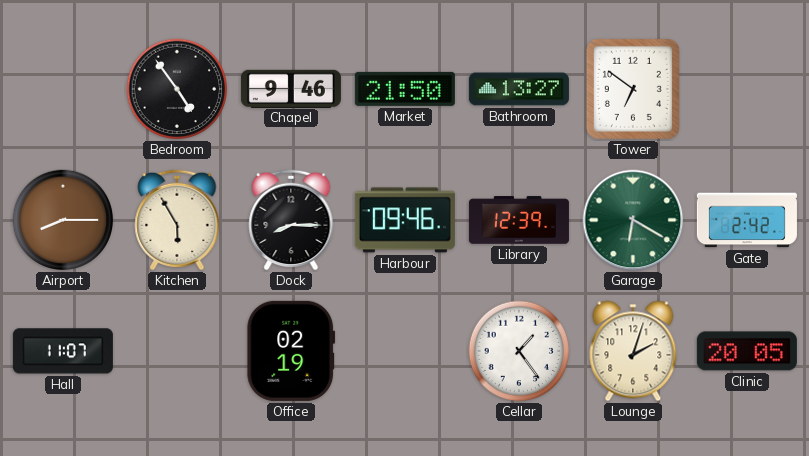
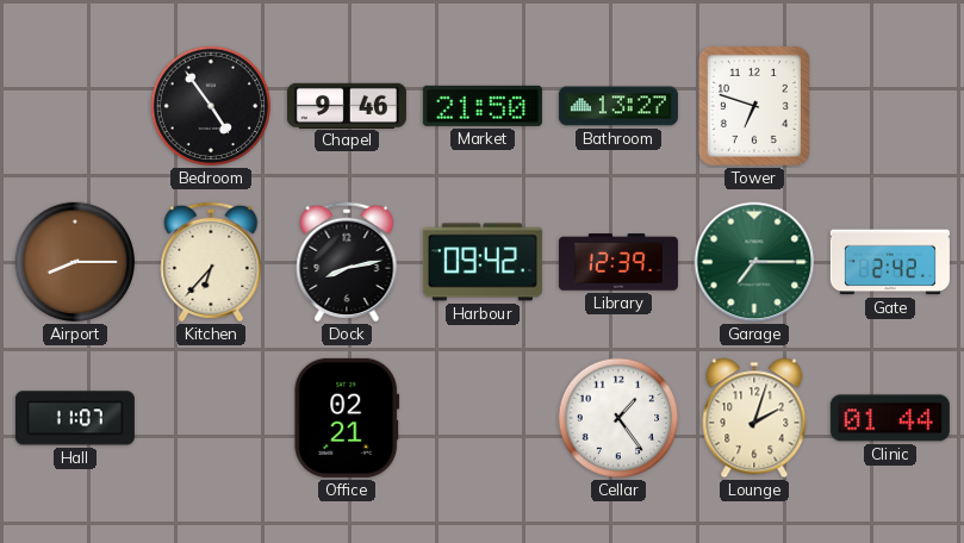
Tower: 6:51 -> 6:48
Kitchen: 5:55 -> 6:37
Dock: 8:15 -> 8:13
Harbour: 09:46 -> 09:42
Garage: 6:20 -> 7:15
Office: 02:19 -> 02:21
Clinic: 20:05 -> 01:44
